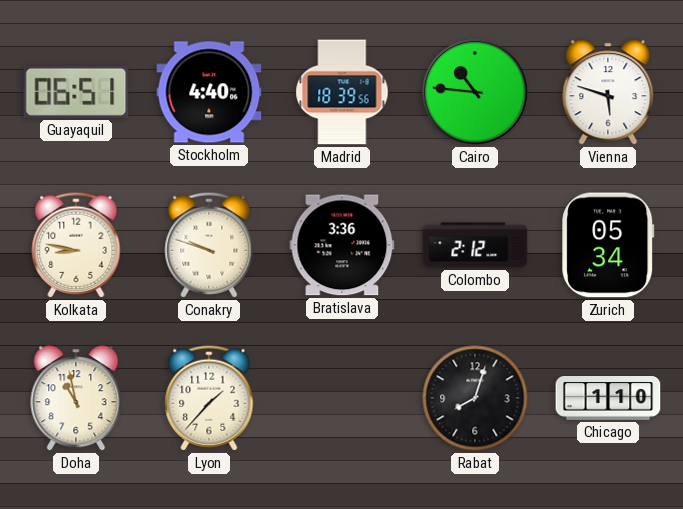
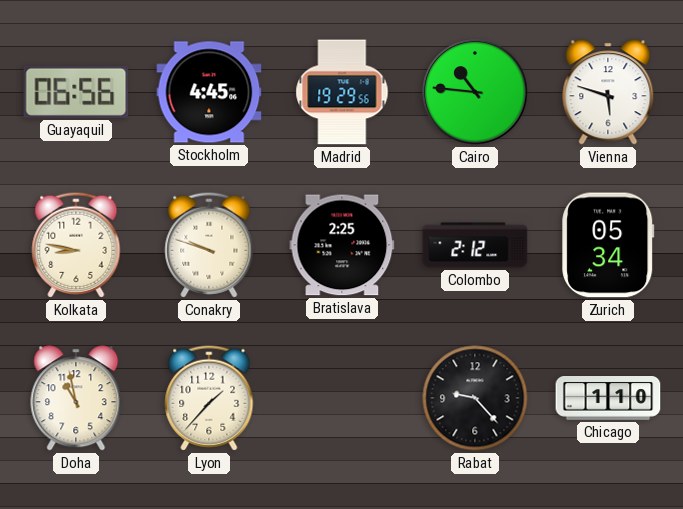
Guayaquil: 06:51 -> 06:56
Stockholm: 4:40 -> 4:45
Madrid: 18:39 -> 19:29
Bratislava: 3:36 -> 2:25
Rabat: 8:03 -> 9:23
